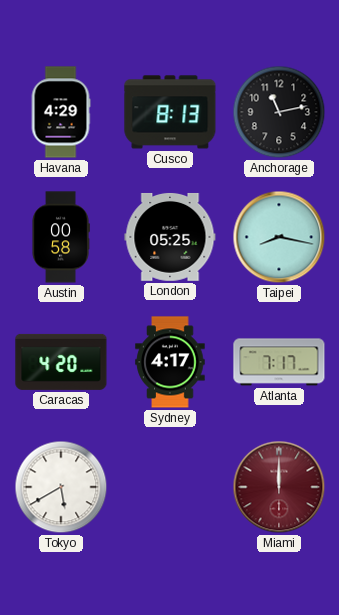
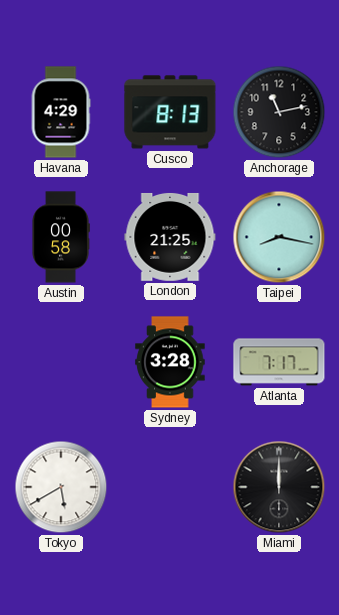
London: 05:25 -> 21:25
Caracas: 4:20 -> none
Sydney: 4:17 -> 3:28
Miami dial: burgundy -> black
